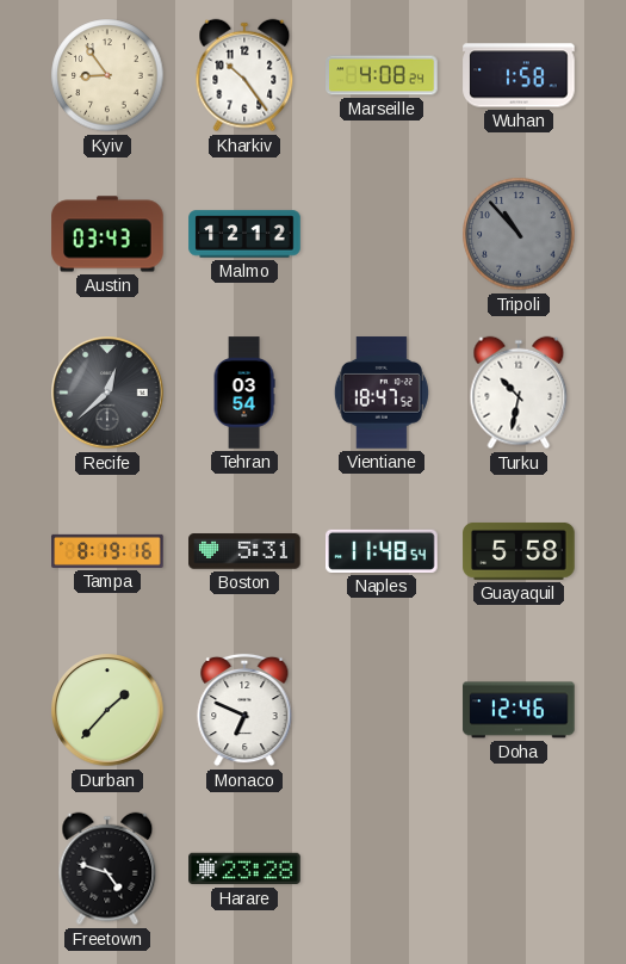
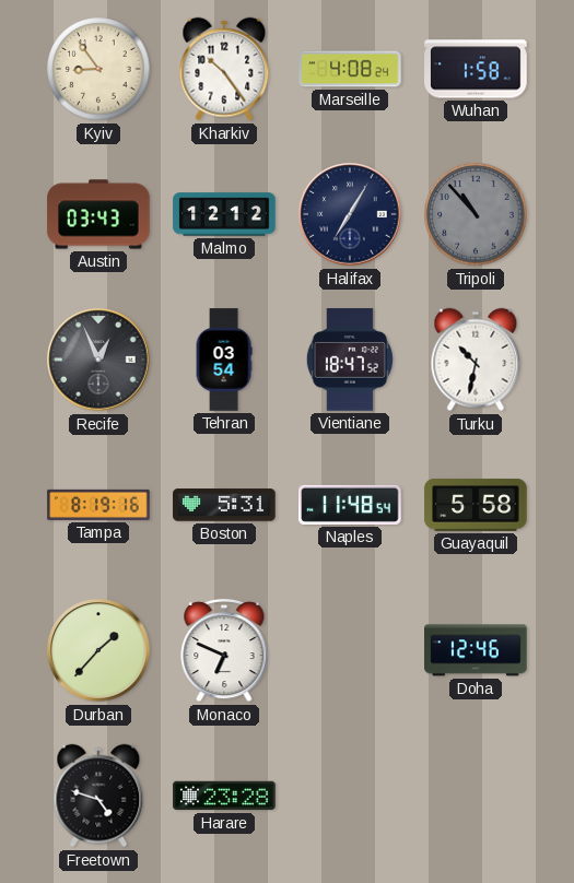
Halifax: none -> 7:05
Recife: 12:38 -> 12:56
